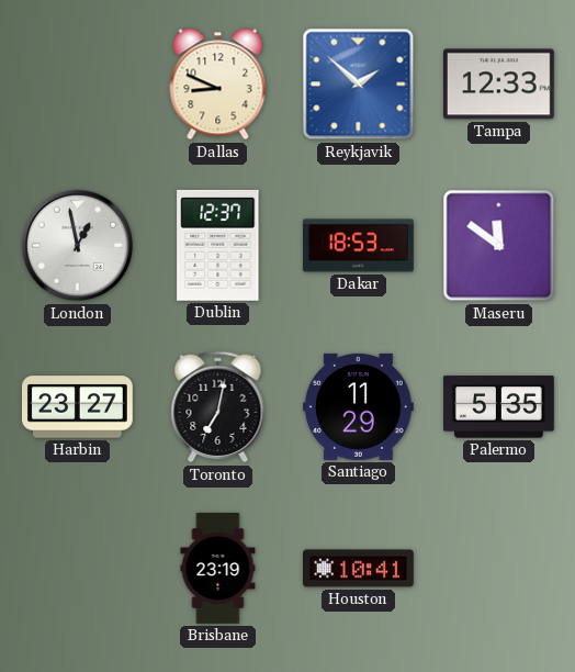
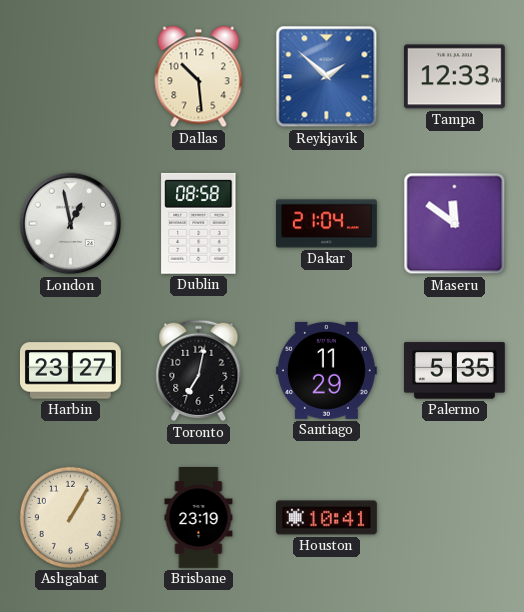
Dallas: 8:49 -> 10:29
Dublin: 12:37 -> 08:58
Dakar: 18:53 -> 21:04
Ashgabat: none -> 1:05
